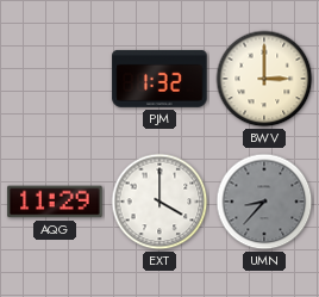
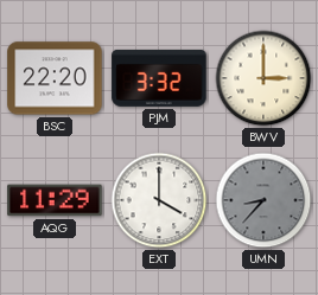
BSC: none -> 22:20
PJM: 1:32 -> 3:32
